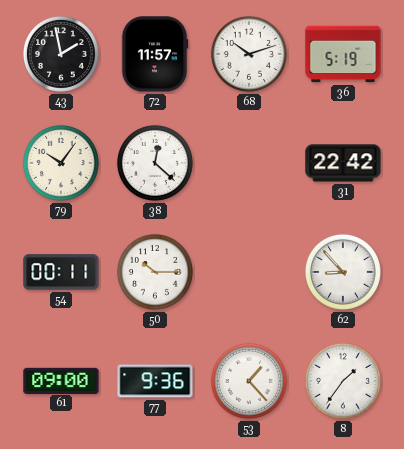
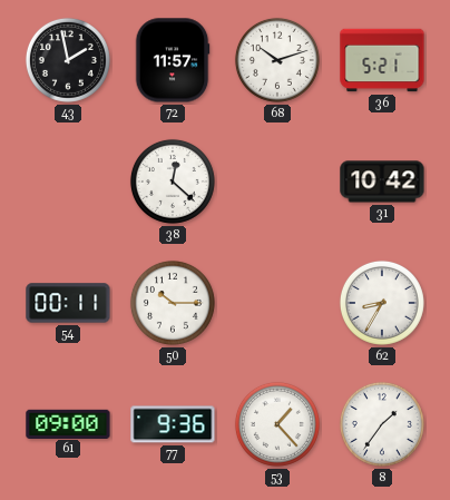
36: 5:19 -> 5:21
79: 10:06 -> none
31: 22:42 -> 10:42
62: 8:53 -> 8:35
